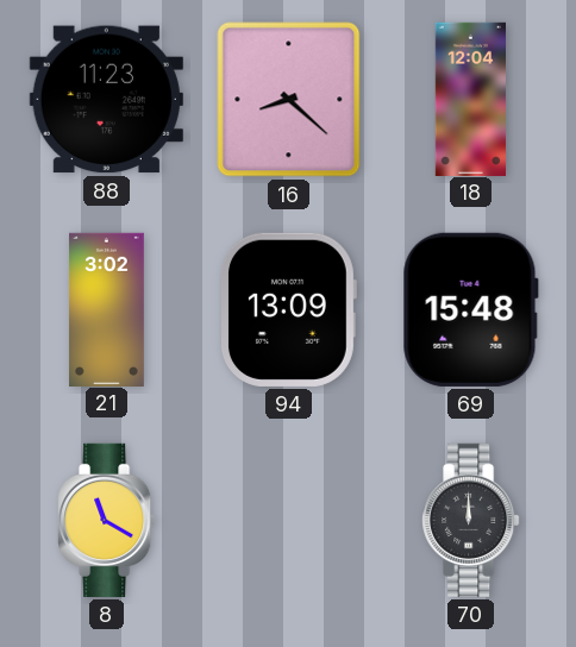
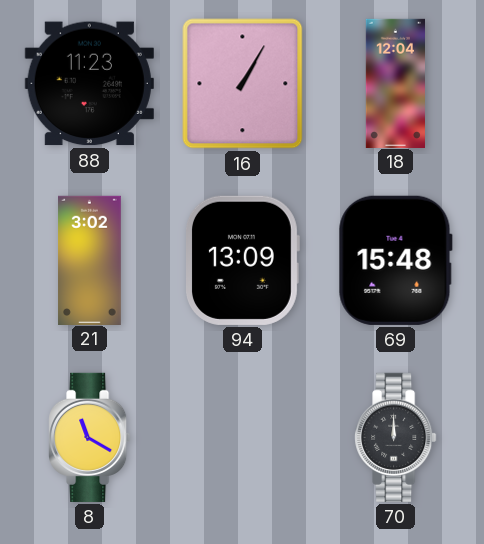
16: 8:22 -> 1:05
